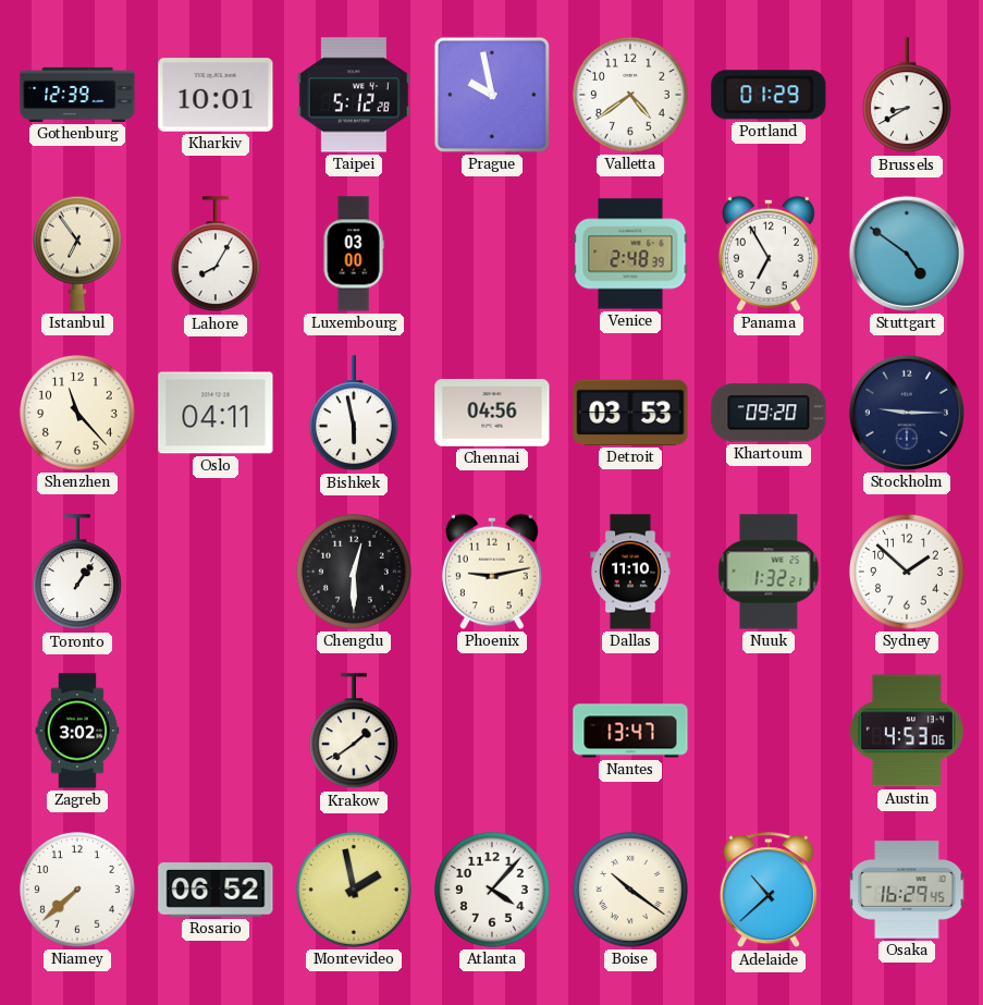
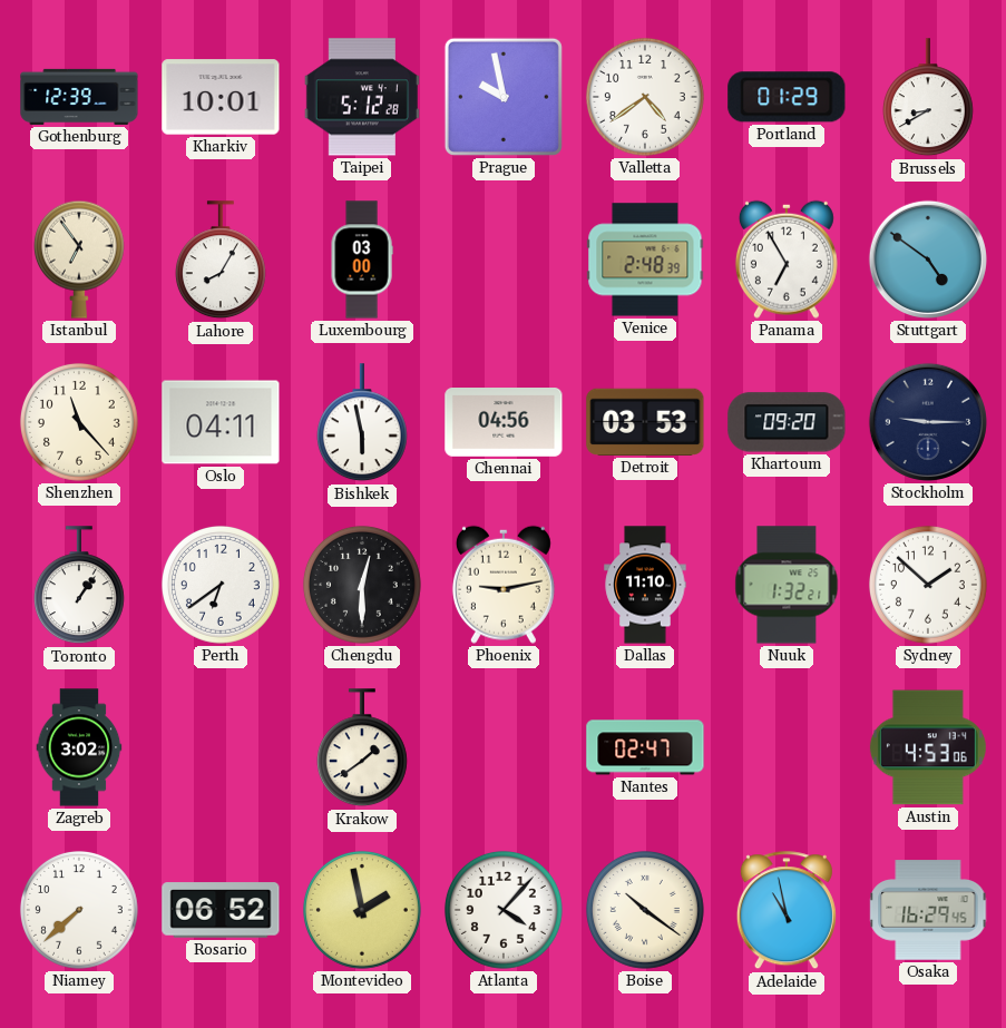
Perth: none -> 6:39
Nantes: 13:47 -> 02:47
Adelaide: 10:38 -> 10:58
